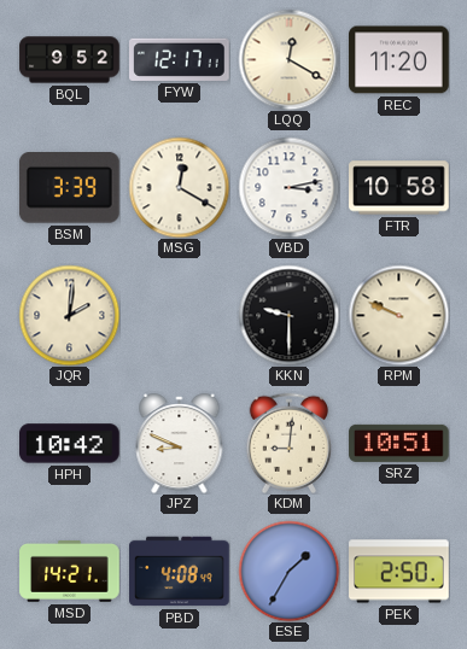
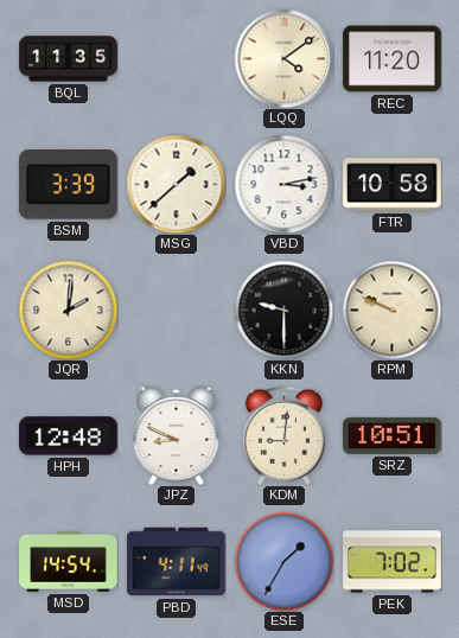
BQL: 9:52 -> 11:35
FYW: 12:17 -> none
LQQ: 12:20 -> 4:09
MSG: 12:20 -> 1:38
HPH: 10:42 -> 12:48
MSD: 14:21 -> 14:54
PBD: 4:08 -> 4:11
PEK: 2:50 -> 7:02
